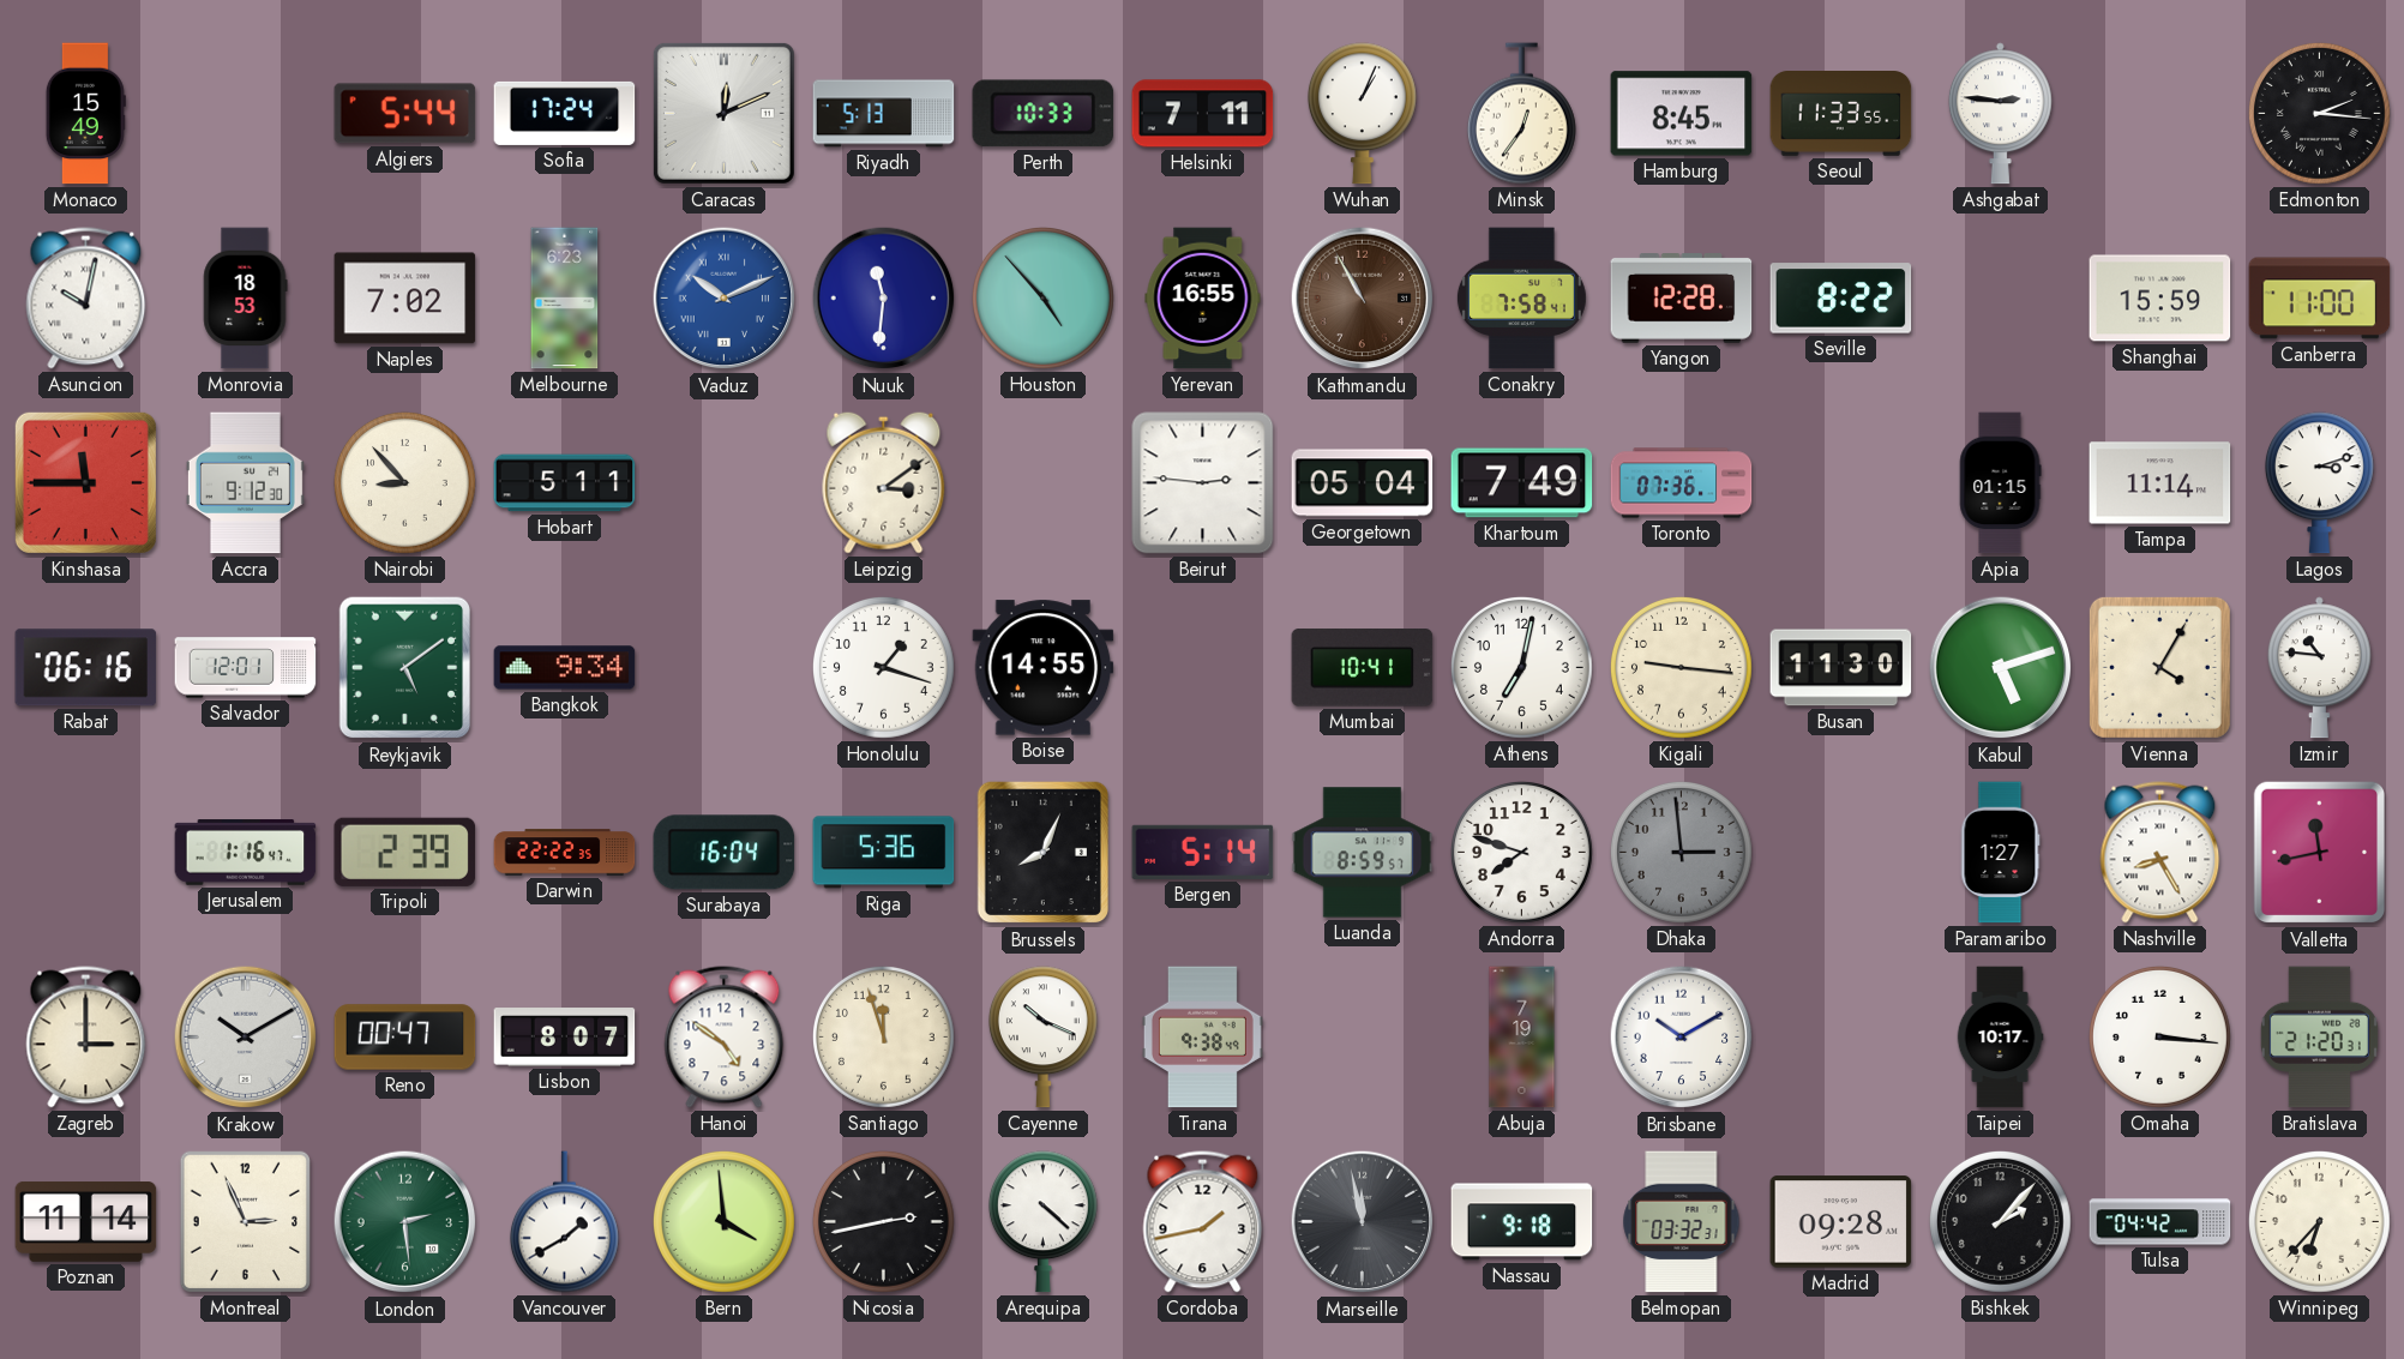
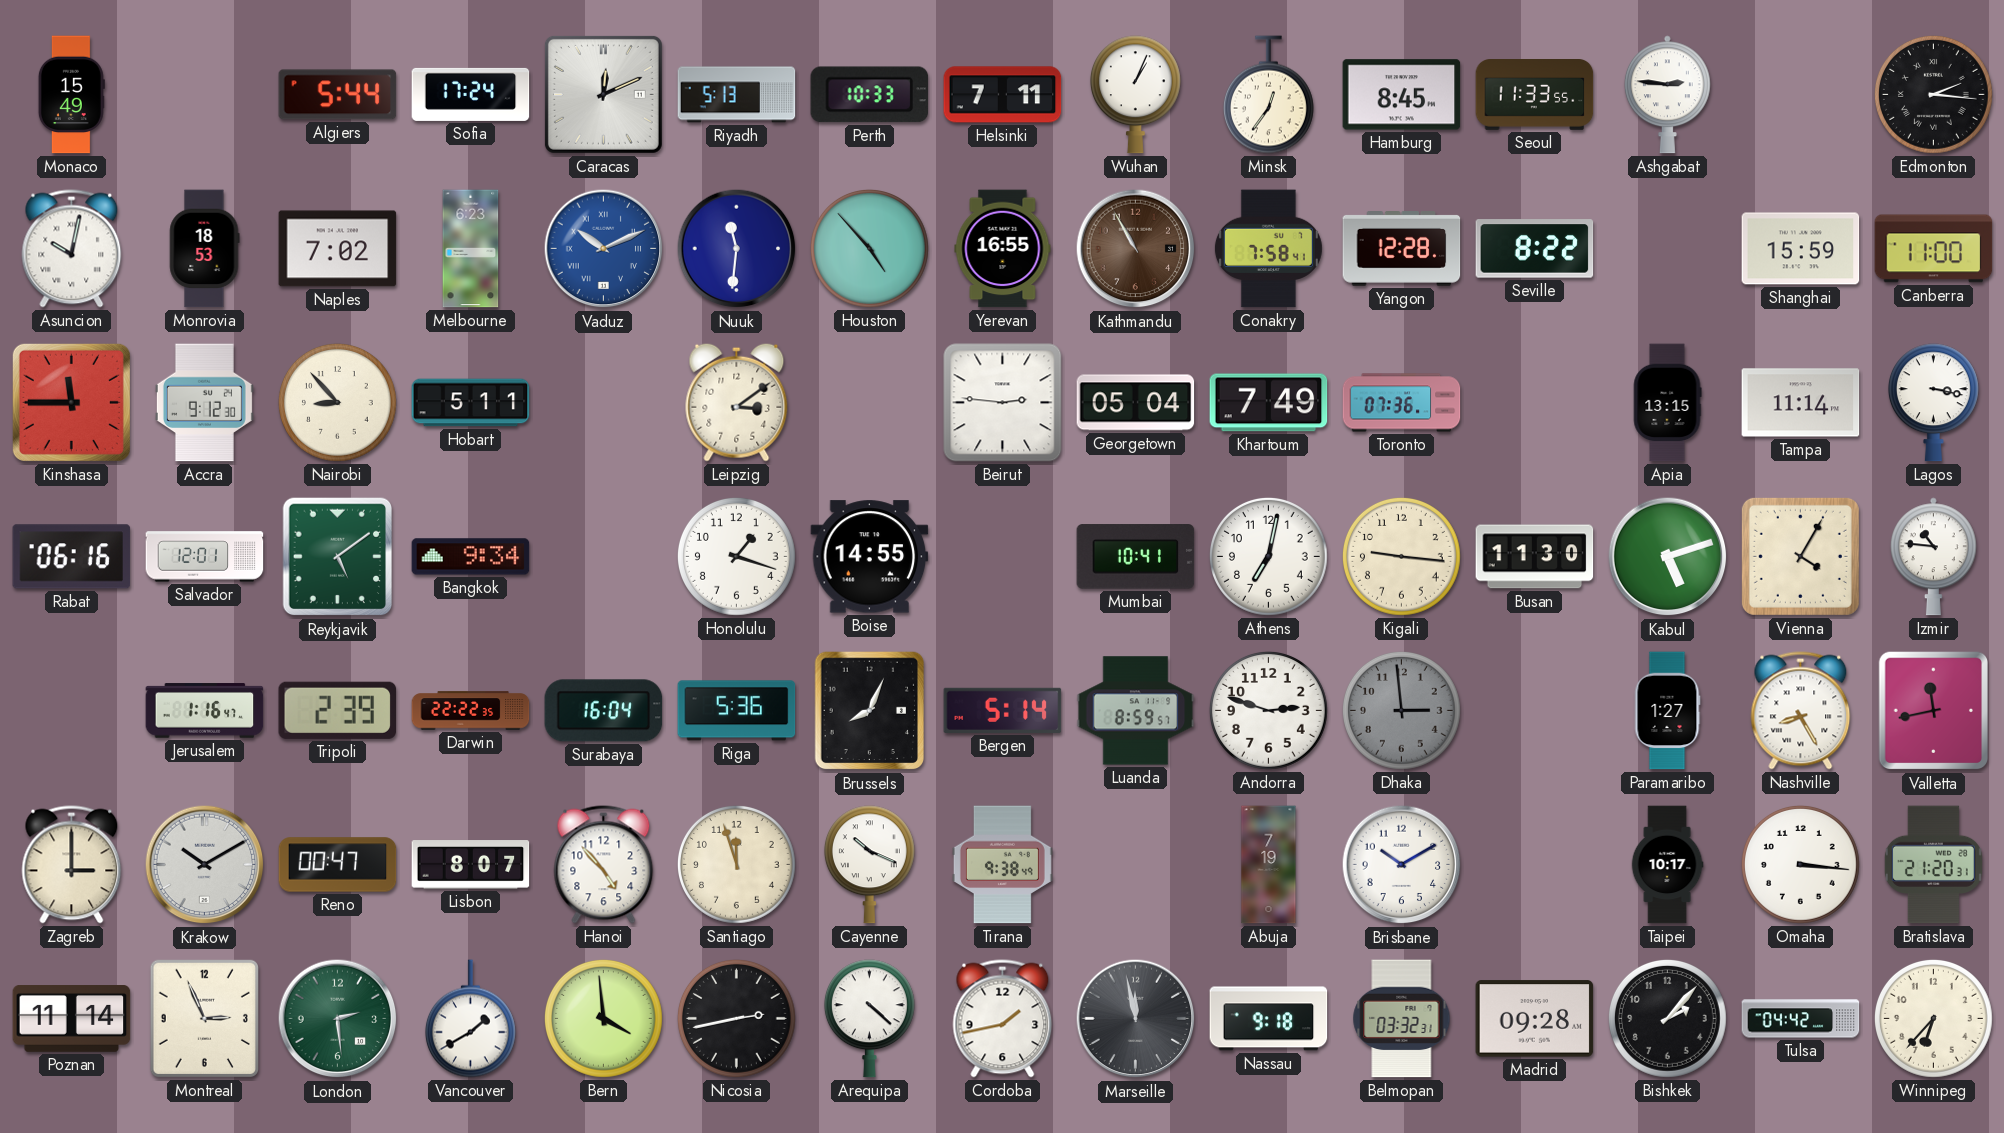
Apia: 01:15 -> 13:15
Lagos: 3:12 -> 3:17
Andorra: 7:48 -> 2:48
Hanoi: 4:51 -> 4:53
